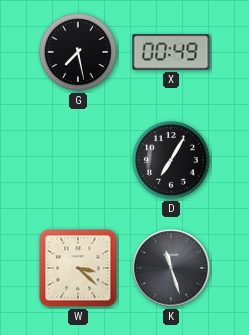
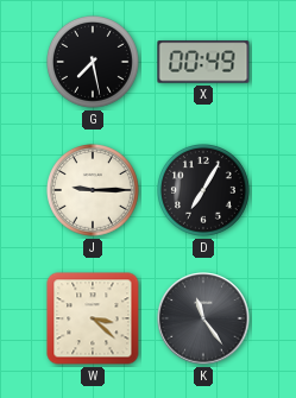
J: none -> 9:15
K: 11:27 -> 11:24
